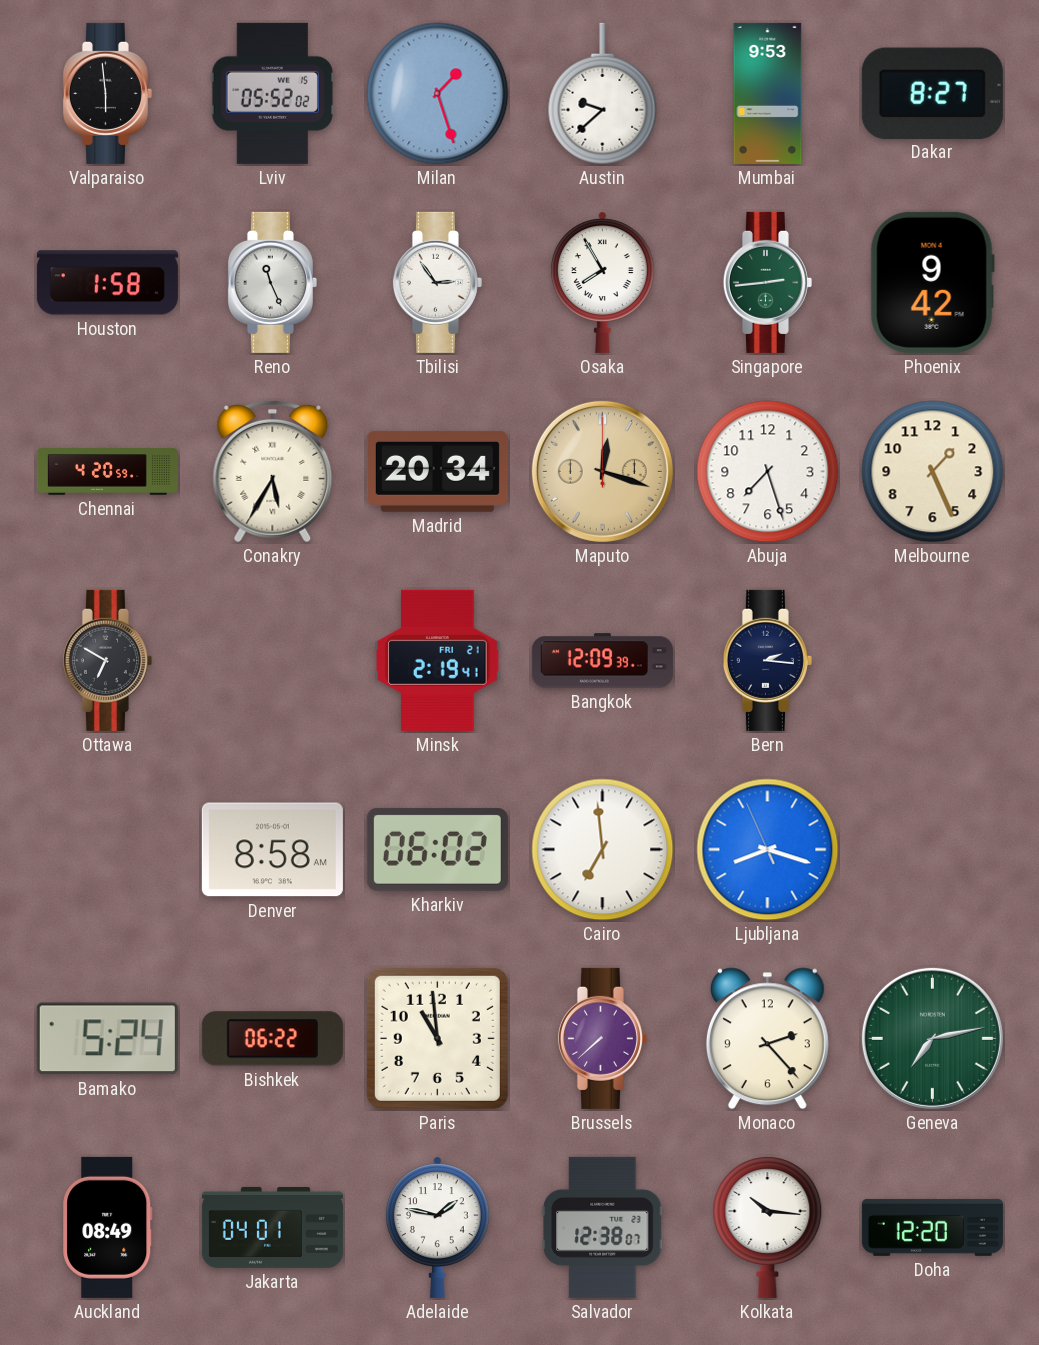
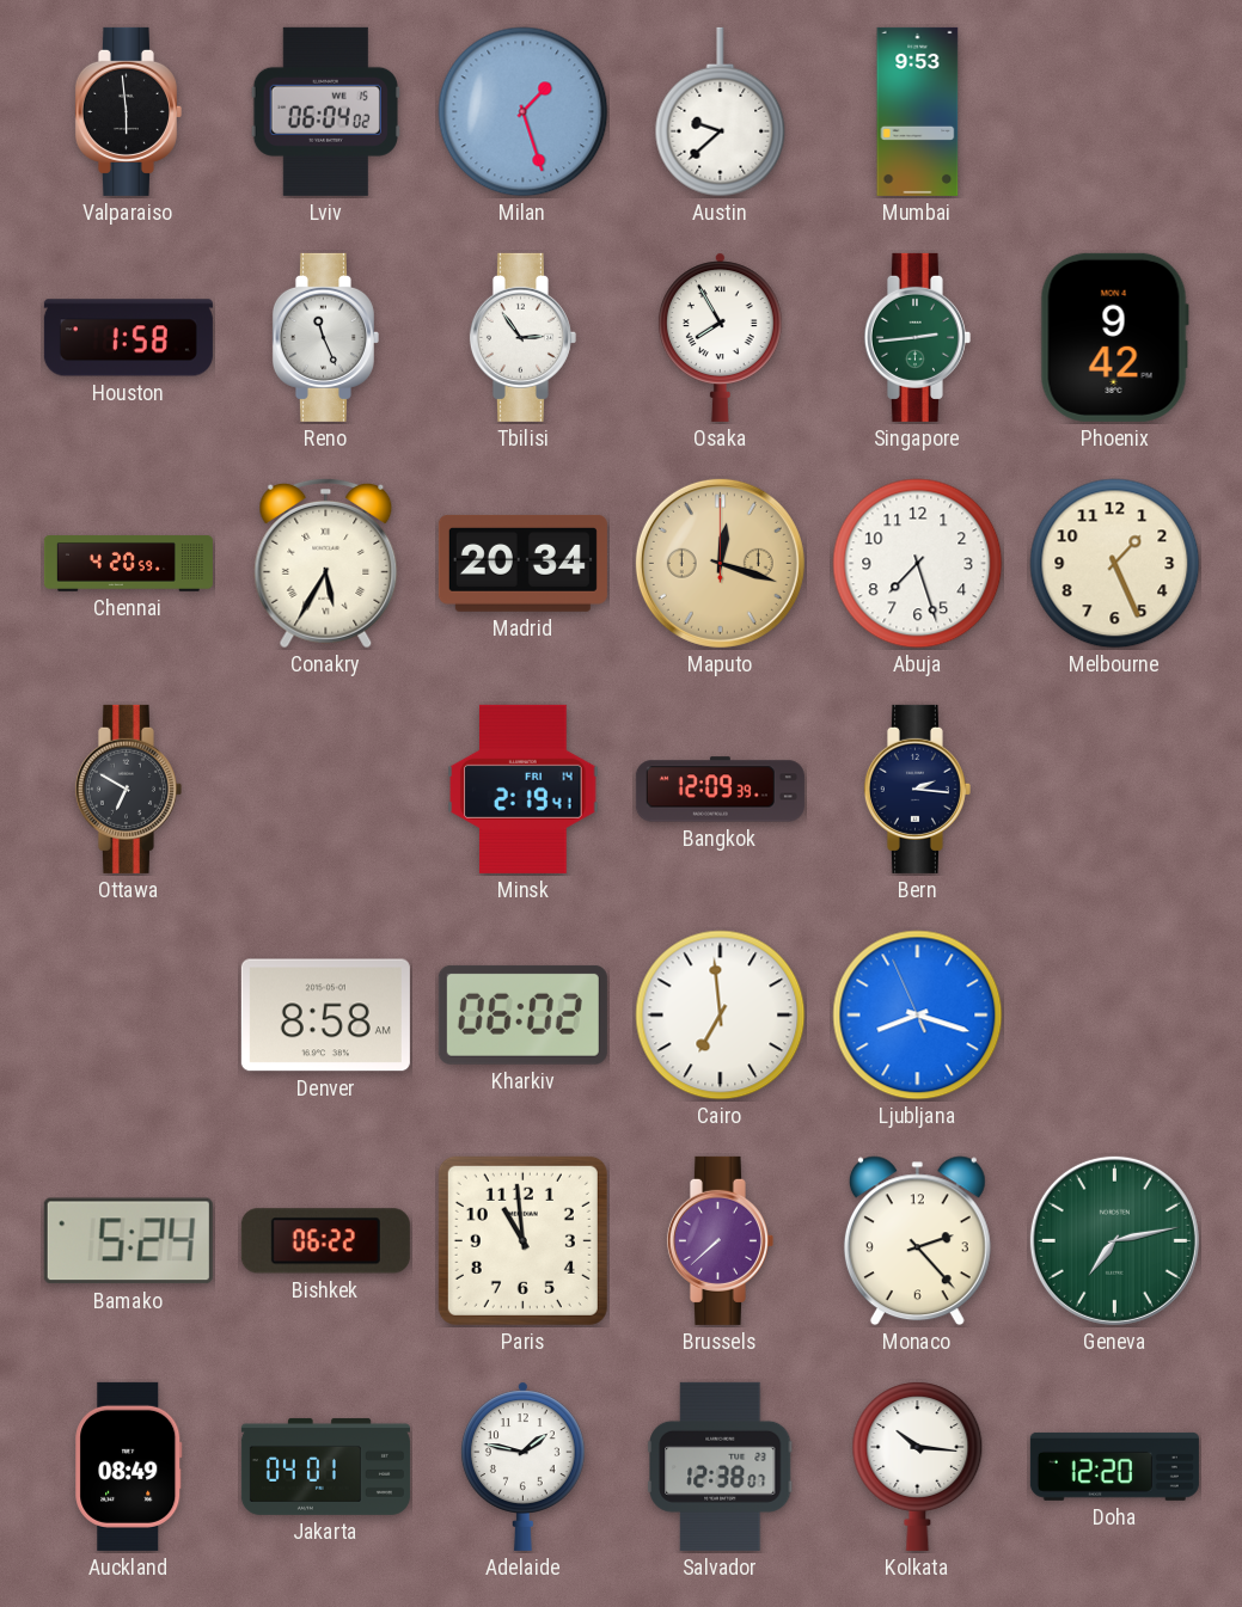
Lviv: 05:52 -> 06:04
Dakar: 8:27 -> none
Minsk date: FRI 21 -> FRI 14
